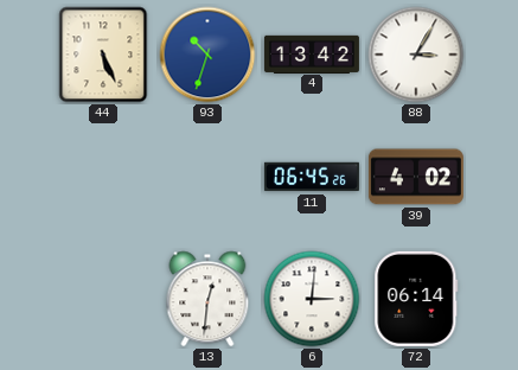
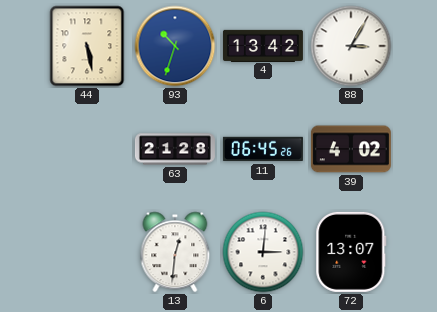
44: 5:26 -> 5:28
63: none -> 21:28
72: 06:14 -> 13:07
